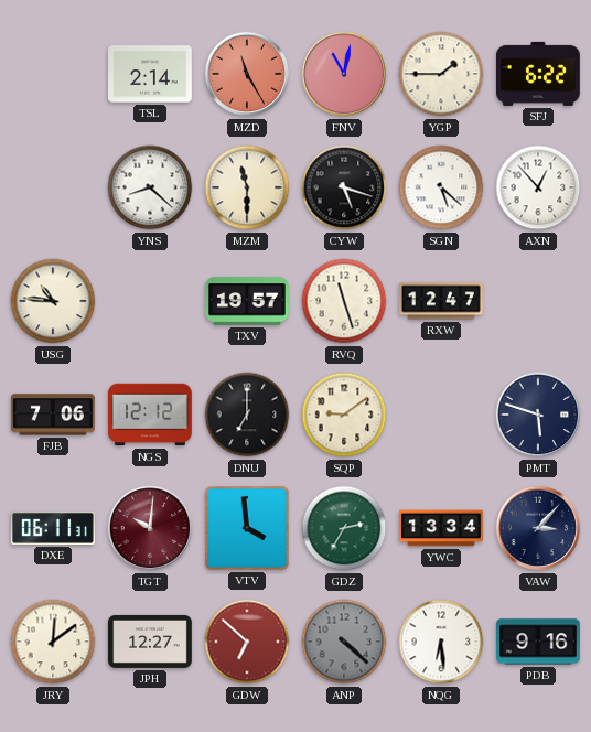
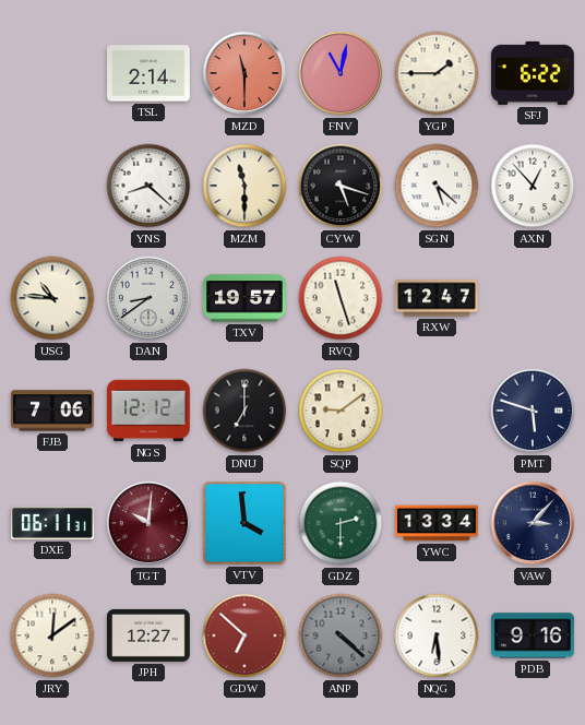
MZD: 11:25 -> 11:30
DAN: none -> 8:39
GDZ: 2:35 -> 2:30
